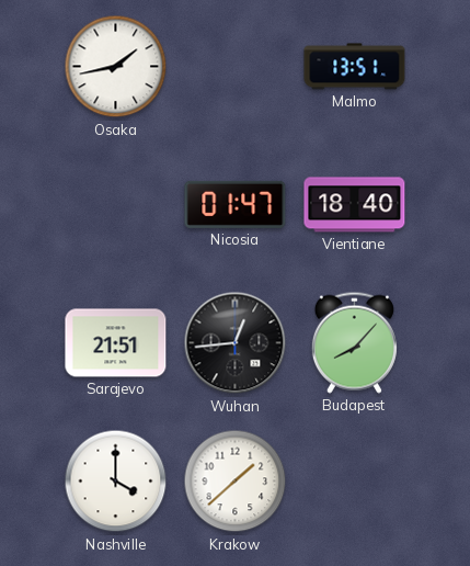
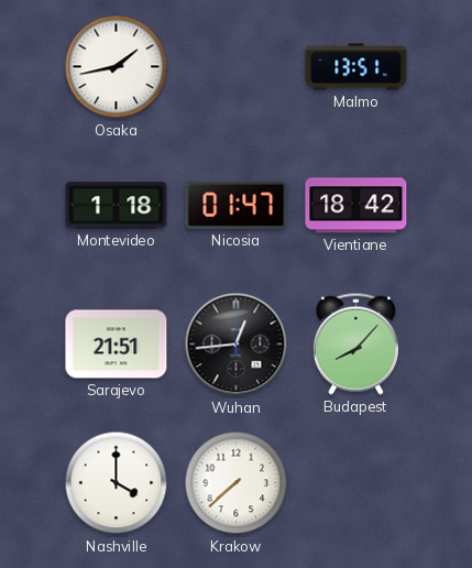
Montevideo: none -> 1:18
Vientiane: 18:40 -> 18:42
Krakow: 1:38 -> 7:38
